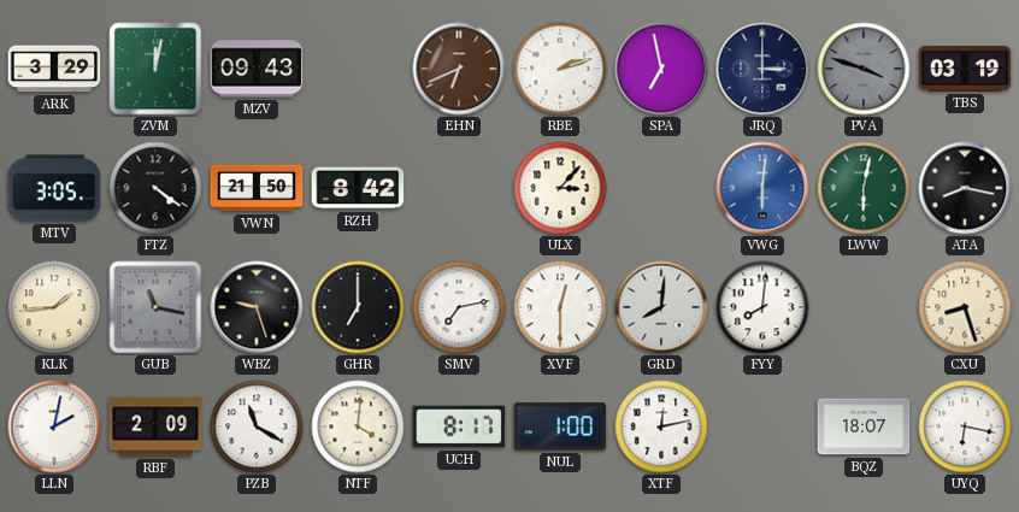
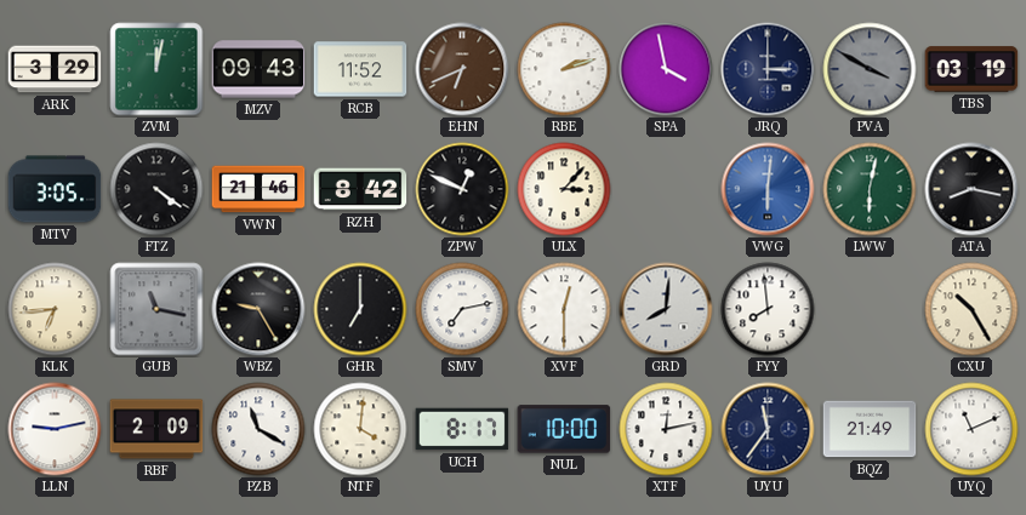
RCB: none -> 11:52
SPA: 6:58 -> 3:58
PVA: 3:48 -> 3:50
VWN: 21:50 -> 21:46
ZPW: none -> 12:49
KLK: 1:44 -> 6:44
WBZ: 9:27 -> 9:25
FYY: 8:01 -> 7:59
CXU: 8:27 -> 10:25
LLN: 2:02 -> 9:13
NUL: 1:00 -> 10:00
UYU: none -> 11:36
BQZ: 18:07 -> 21:49
UYQ: 6:17 -> 11:11
